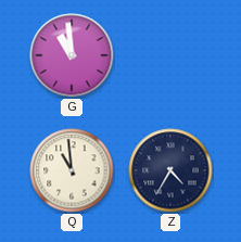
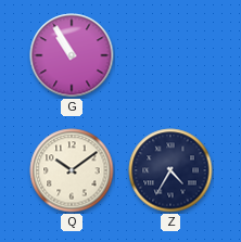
G: 10:59 -> 10:55
Q: 10:59 -> 10:09
